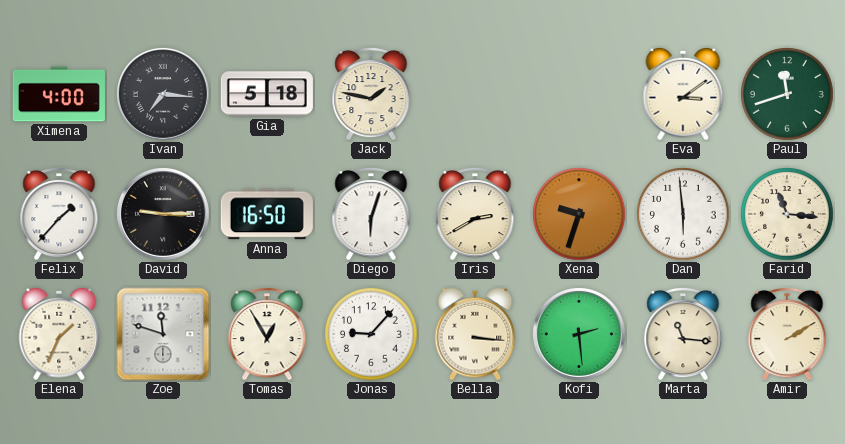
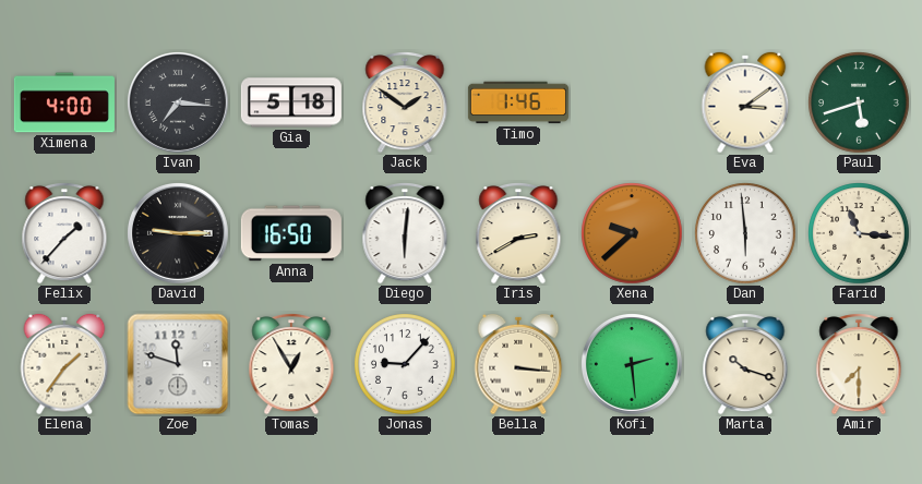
Jack: 1:47 -> 1:51
Timo: none -> 1:46
Paul: 11:42 -> 5:42
Diego: 6:03 -> 6:01
Xena: 9:33 -> 9:38
Elena: 1:34 -> 1:36
Marta: 11:16 -> 10:18
Amir: 2:10 -> 7:30
